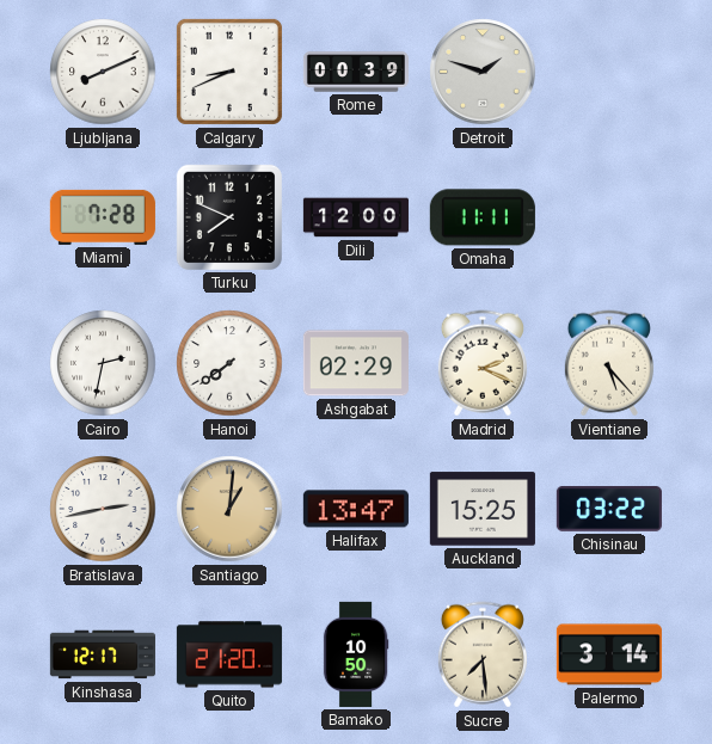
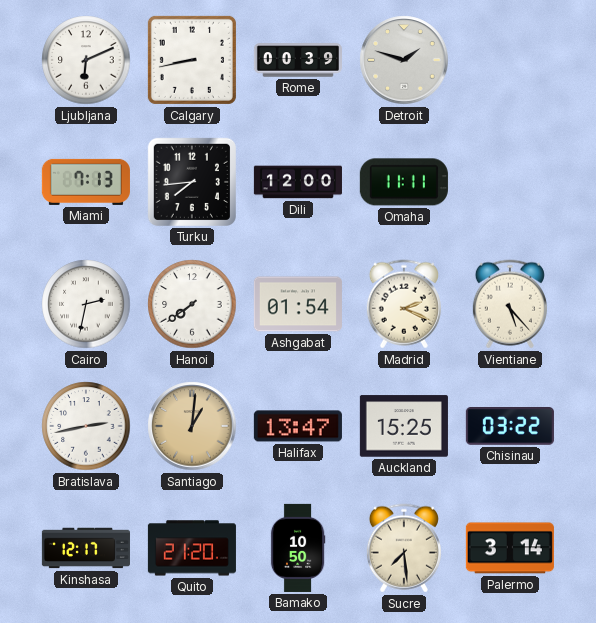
Ljubljana: 8:11 -> 6:11
Calgary: 8:41 -> 8:43
Miami: 7:28 -> 7:13
Turku: 7:49 -> 7:44
Ashgabat: 02:29 -> 01:54
